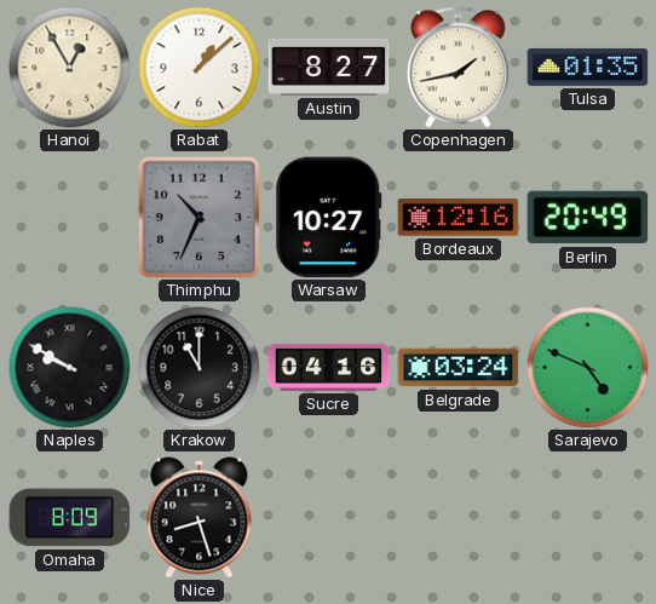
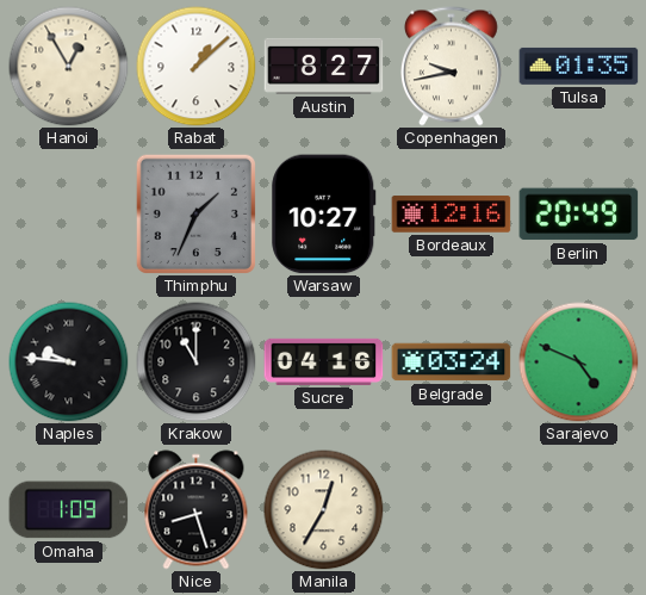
Copenhagen: 1:43 -> 9:43
Thimphu: 10:34 -> 1:34
Naples: 9:50 -> 9:46
Omaha: 8:09 -> 1:09
Manila: none -> 12:35
